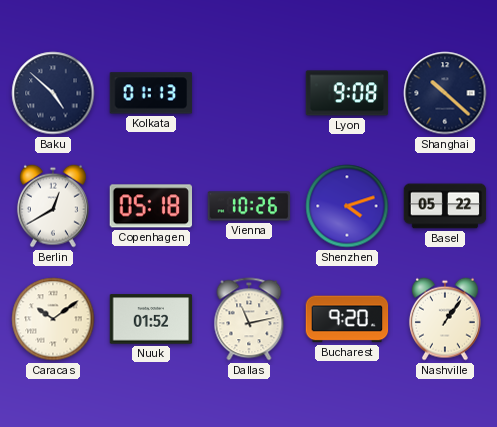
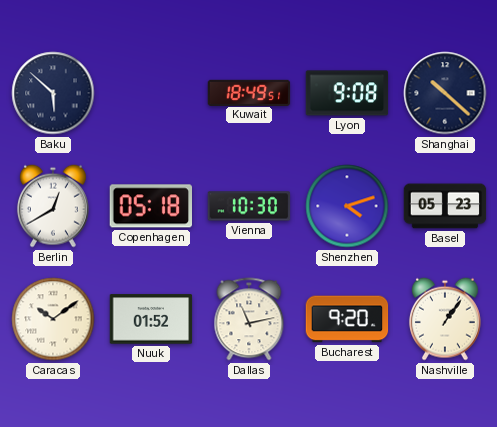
Baku: 4:52 -> 5:52
Kolkata: 01:13 -> none
Kuwait: none -> 18:49
Vienna: 10:26 -> 10:30
Basel: 05:22 -> 05:23
